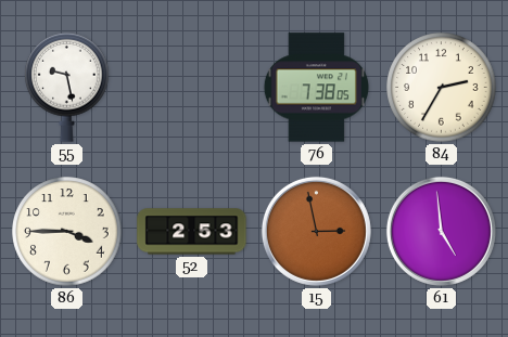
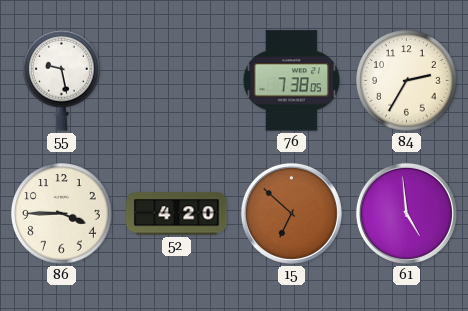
52: 2:53 -> 4:20
15: 2:58 -> 6:52
